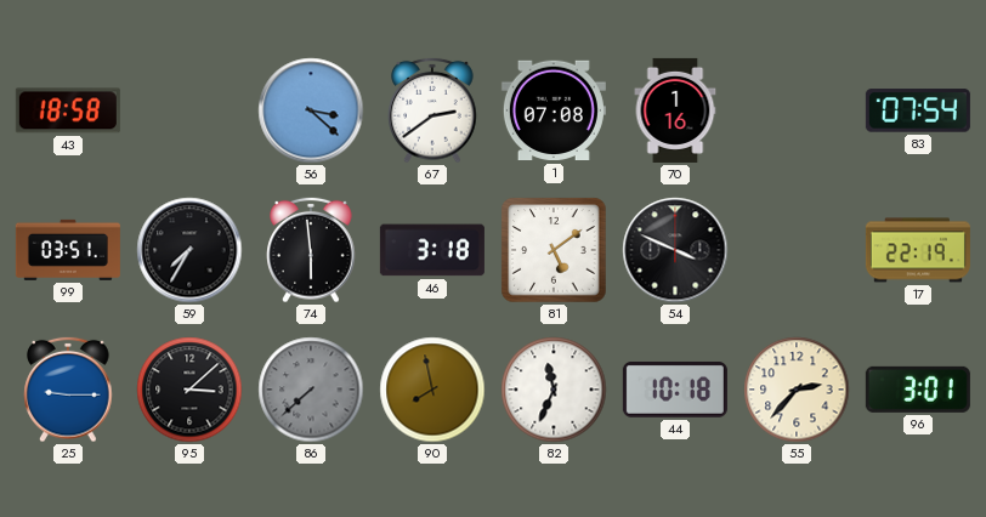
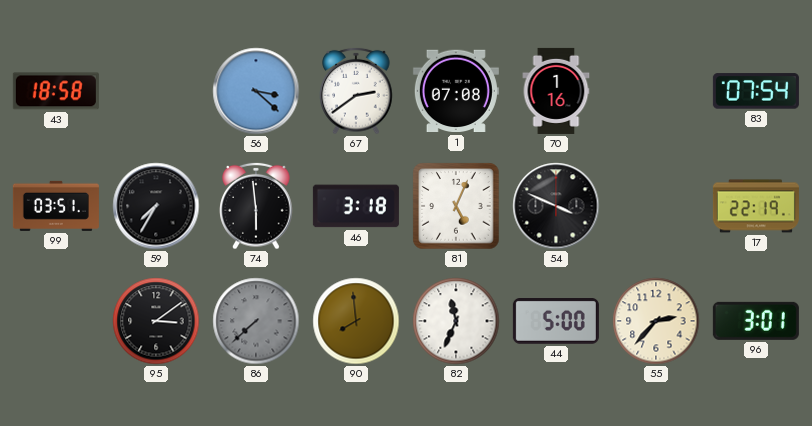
81: 5:09 -> 5:04
25: 9:15 -> none
95: 3:08 -> 3:09
90: 7:58 -> 7:59
44: 10:18 -> 5:00
